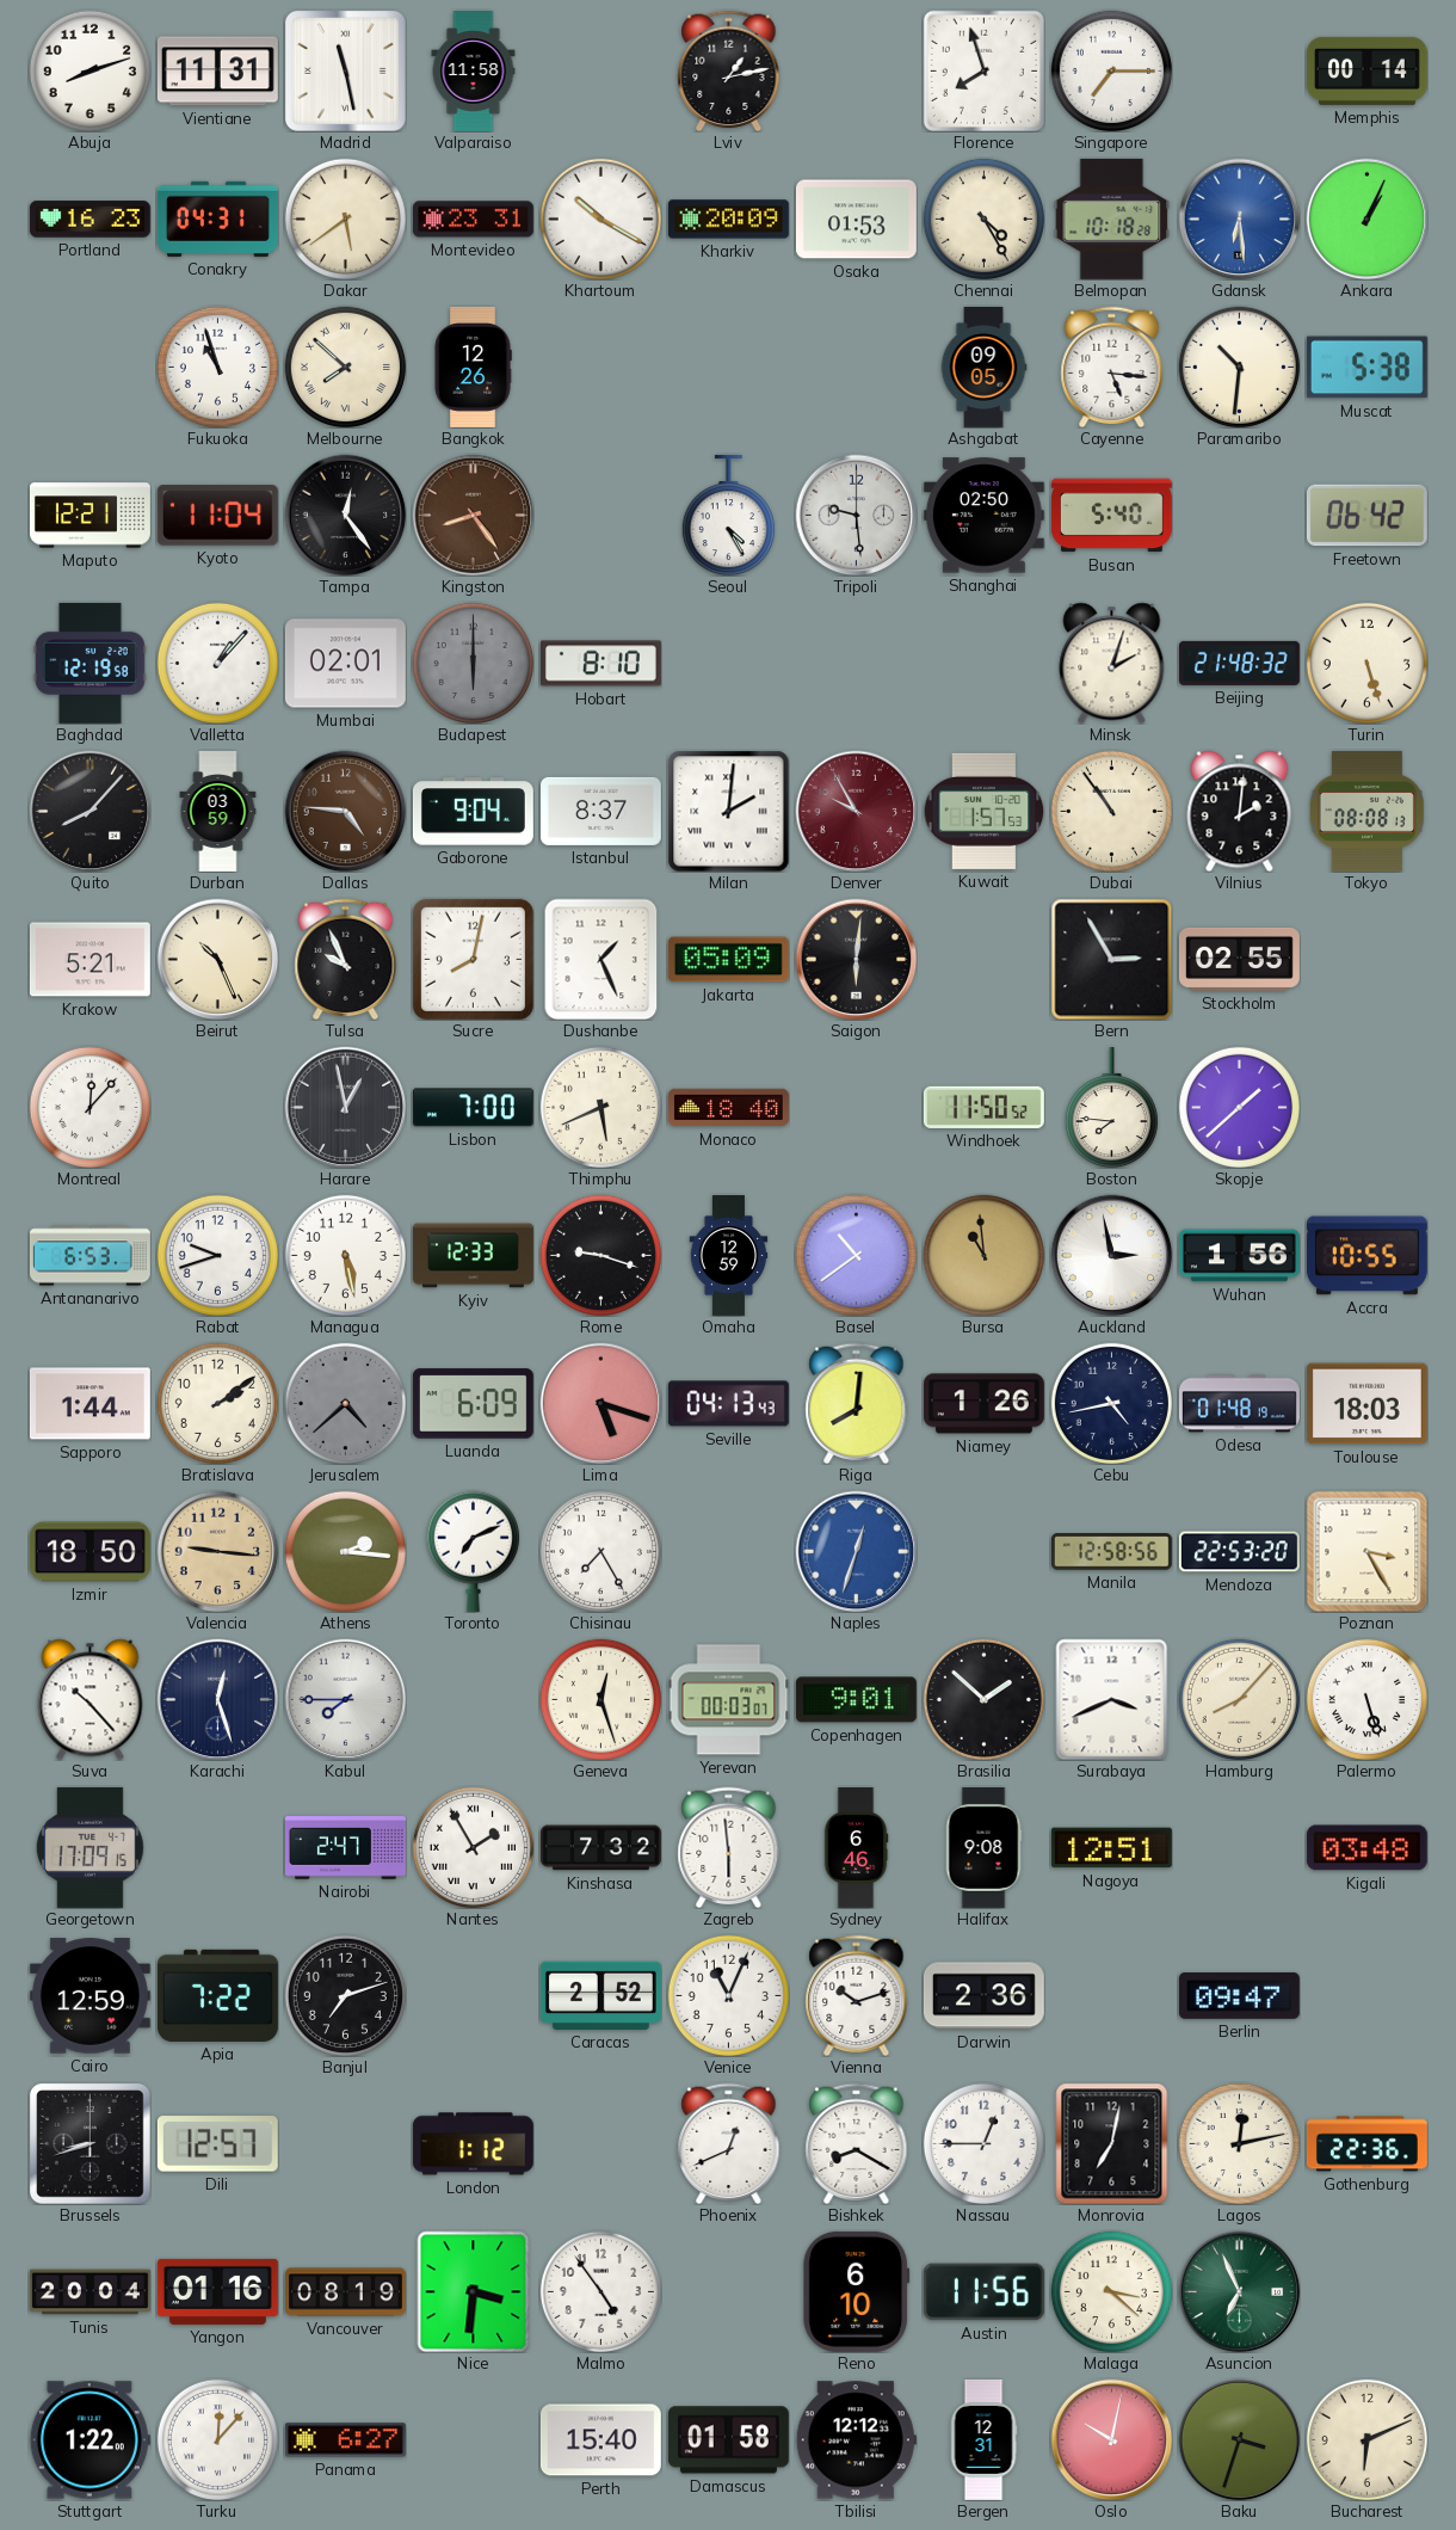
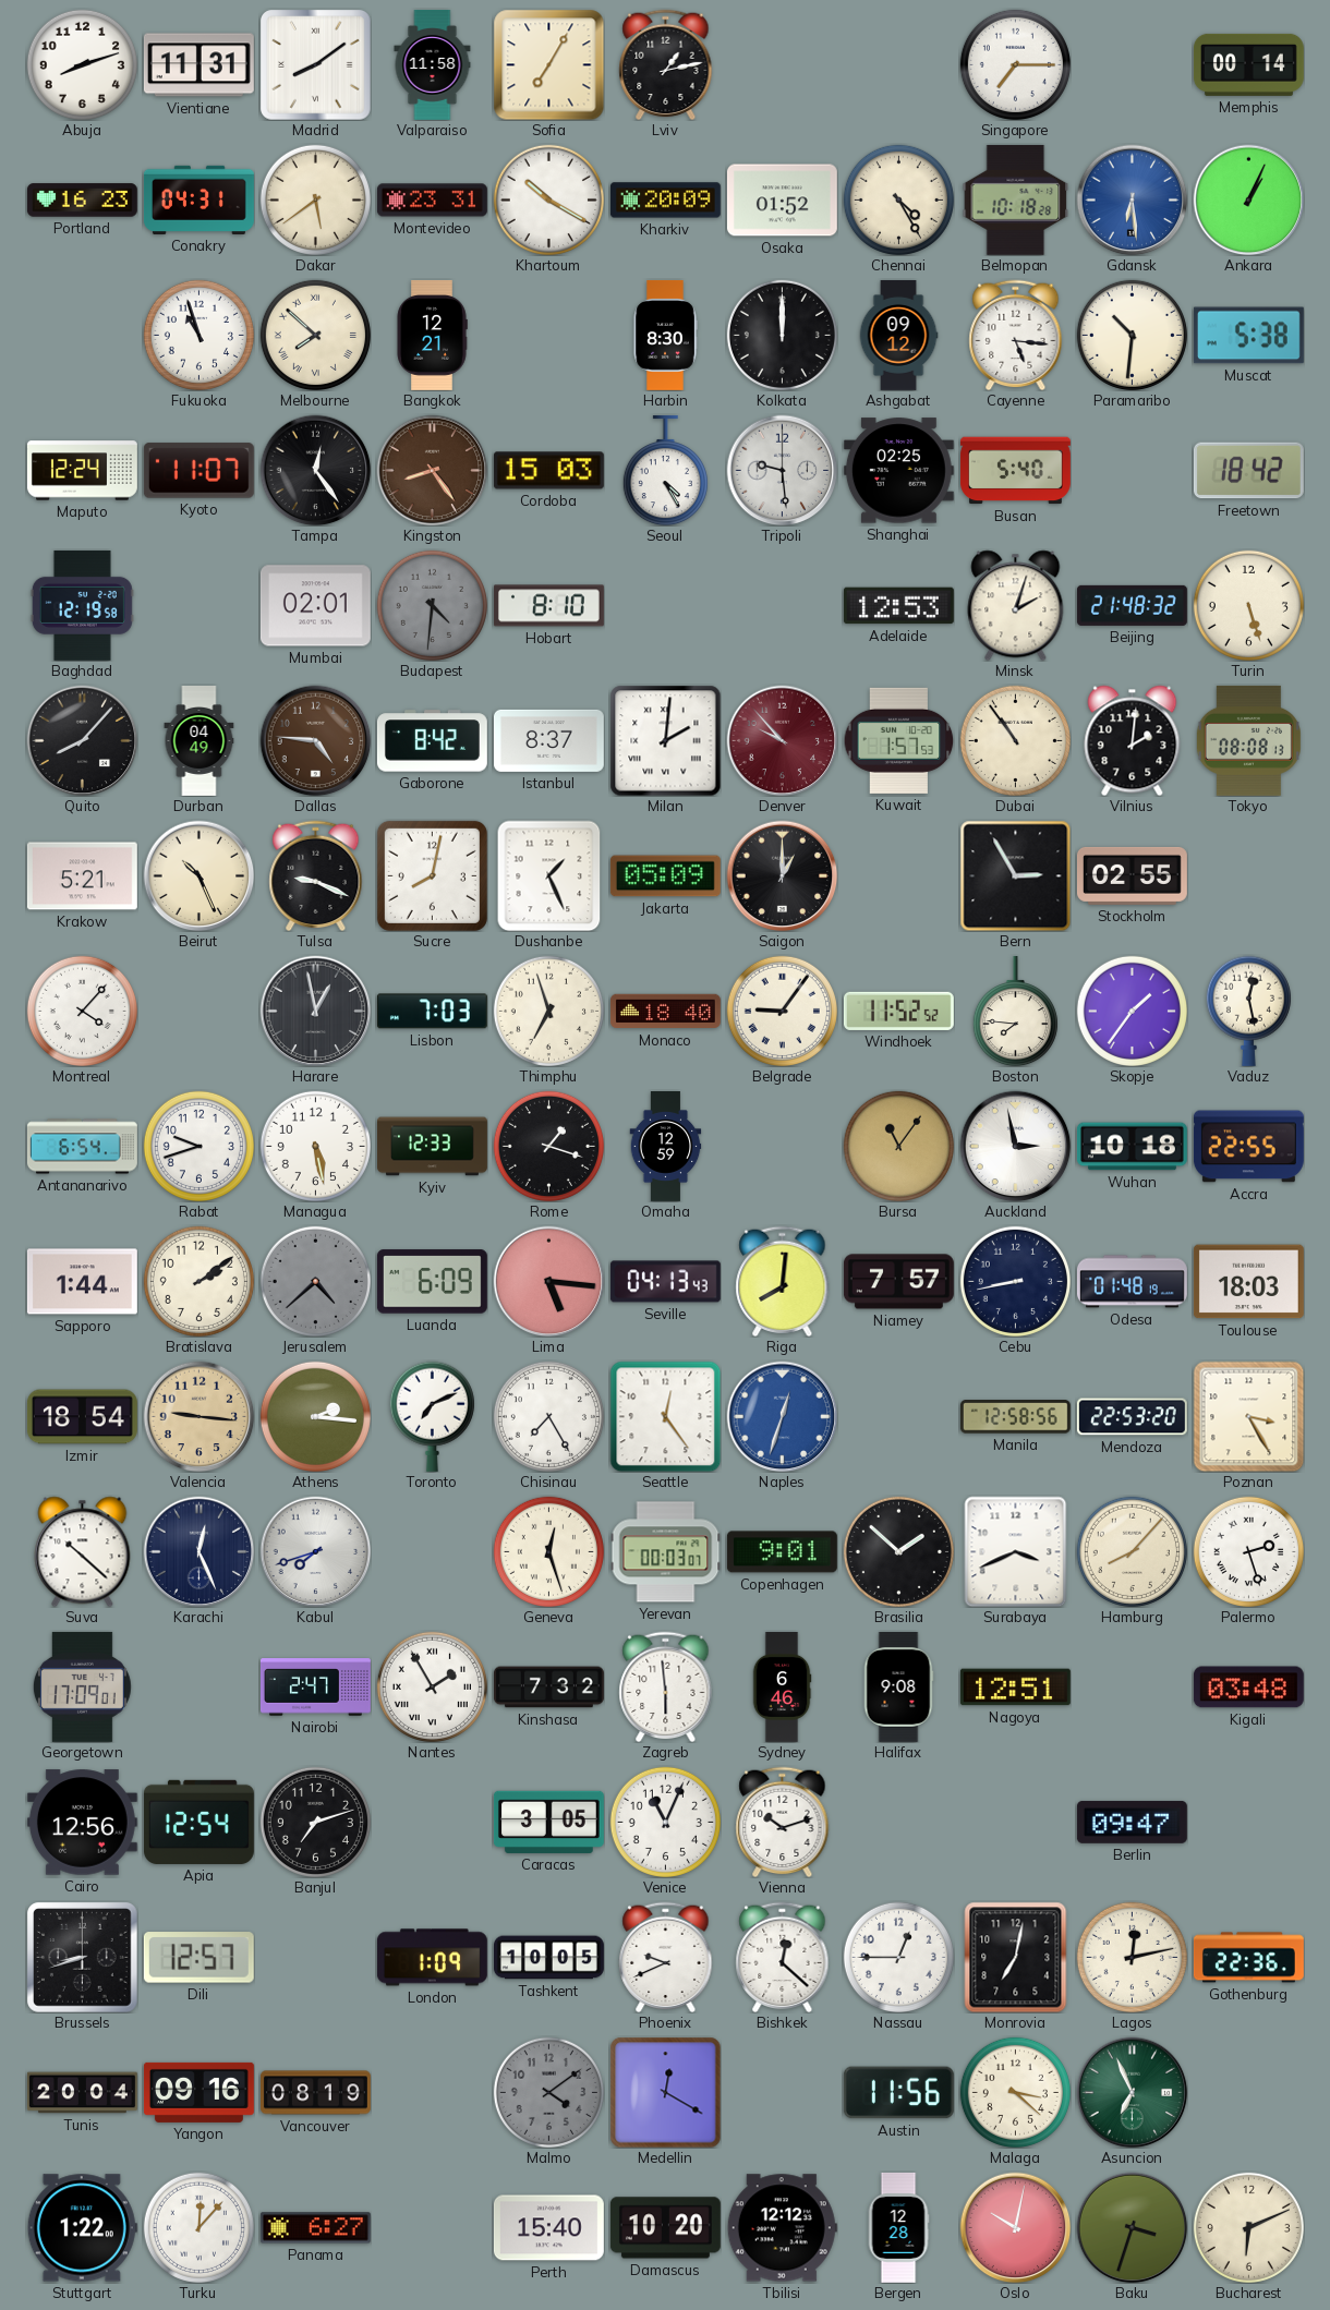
Madrid: 11:28 -> 8:09
Sofia: none -> 7:05
Florence: 7:57 -> none
Osaka: 01:53 -> 01:52
Bangkok: 12:26 -> 12:21
Harbin: none -> 8:30
Kolkata: none -> 12:00
Ashgabat: 09:05 -> 09:12
Maputo: 12:21 -> 12:24
Kyoto: 11:04 -> 11:07
Cordoba: none -> 15:03
Shanghai: 02:50 -> 02:25
Freetown: 06:42 -> 18:42
Valletta: 1:07 -> none
Budapest: 6:00 -> 4:31
Adelaide: none -> 12:53
Durban: 03:59 -> 04:49
Gaborone: 9:04 -> 8:42
Denver: 9:55 -> 9:53
Tulsa: 9:56 -> 9:19
Saigon: 6:01 -> 1:00
Montreal: 12:07 -> 4:07
Lisbon: 7:00 -> 7:03
Thimphu: 5:41 -> 6:57
Belgrade: none -> 9:06
Windhoek: 11:50 -> 11:52
Skopje: 1:38 -> 1:36
Vaduz: none -> 12:28
Antananarivo: 6:53 -> 6:54
Rome: 9:18 -> 1:18
Basel: 10:39 -> none
Bursa: 10:59 -> 11:06
Wuhan: 1:56 -> 10:18
Accra: 10:55 -> 22:55
Lima: 5:18 -> 5:16
Niamey: 1:26 -> 7:57
Cebu: 4:43 -> 8:43
Izmir: 18:50 -> 18:54
Seattle: none -> 12:24
Suva: 10:23 -> 10:22
Karachi: 12:27 -> 12:26
Kabul: 7:45 -> 7:42
Palermo: 5:27 -> 2:27
Georgetown: 17:09:15 -> 17:09:01
Cairo: 12:59 -> 12:56
Apia: 7:22 -> 12:54
Caracas: 2:52 -> 3:05
Darwin: 2:36 -> none
London: 1:12 -> 1:09
Tashkent: none -> 10:05
Phoenix: 12:41 -> 9:41
Bishkek: 8:20 -> 12:22
Yangon: 01:16 -> 09:16
Nice: 3:31 -> none
Malmo: 4:54 -> 4:09
Malmo dial: white -> grey
Medellin: none -> 12:20
Reno: 6:10 -> none
Damascus: 01:58 -> 10:20
Bergen: 12:31 -> 12:28
